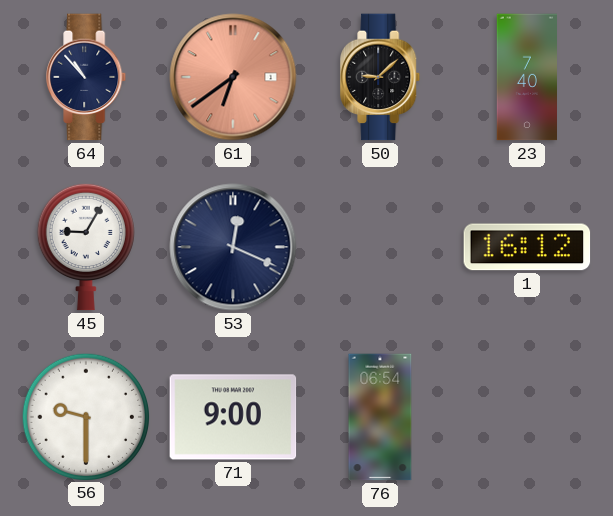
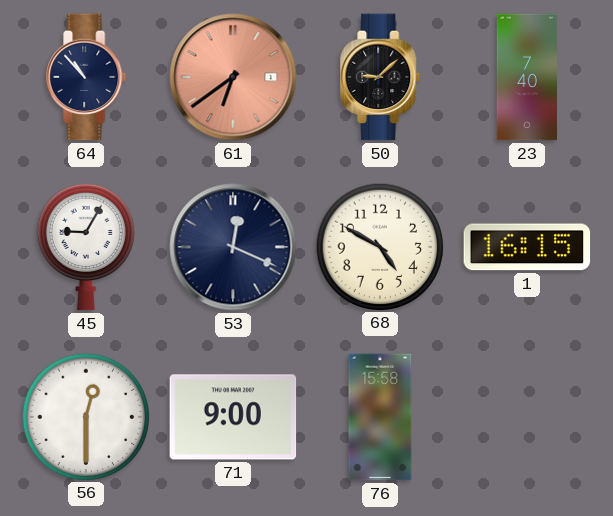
68: none -> 4:50
1: 16:12 -> 16:15
56: 9:30 -> 12:30
76: 06:54 -> 15:58
